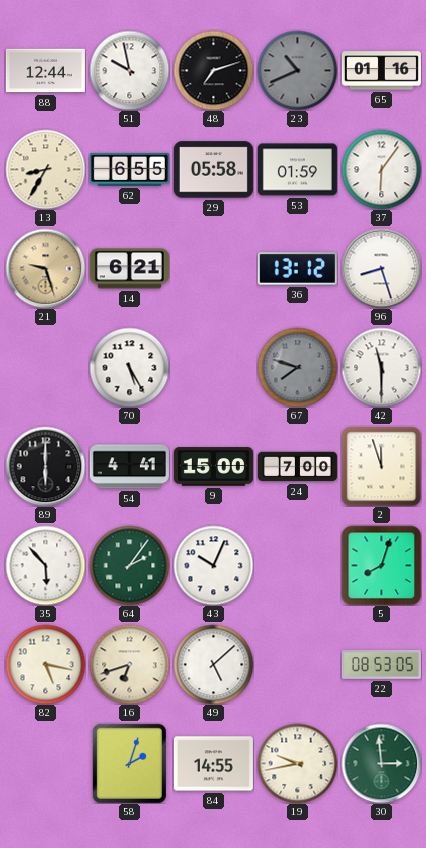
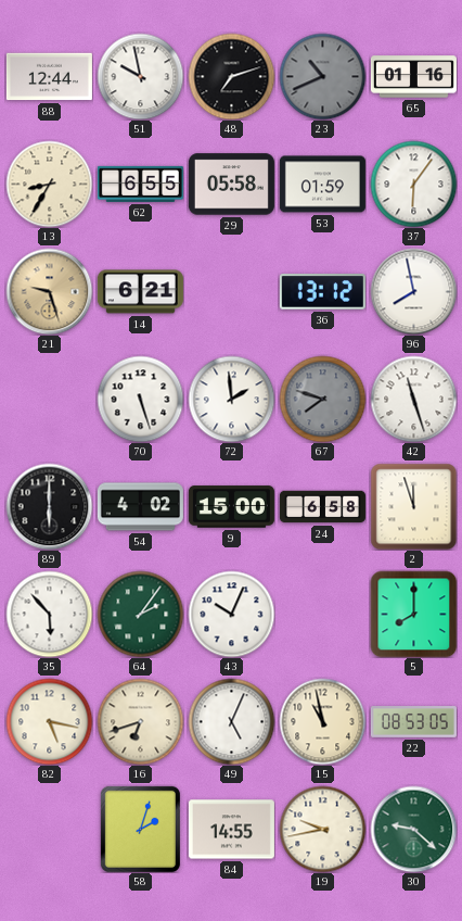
96: 8:27 -> 7:58
70: 5:25 -> 5:27
72: none -> 1:59
42: 11:30 -> 11:27
54: 4:41 -> 4:02
24: 7:00 -> 6:58
5: 8:03 -> 8:00
49: 5:08 -> 5:04
15: none -> 10:58
30: 2:59 -> 9:22
